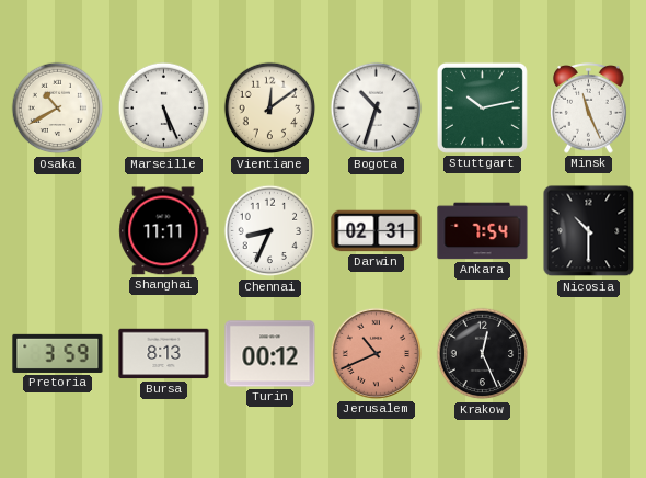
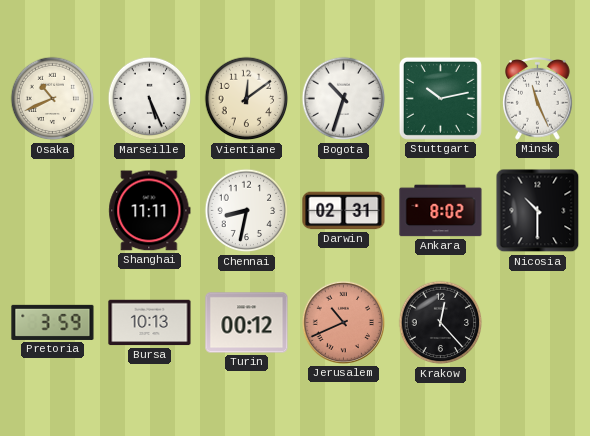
Osaka: 10:40 -> 10:41
Chennai: 8:34 -> 8:32
Ankara: 7:54 -> 8:02
Bursa: 8:13 -> 10:13
Krakow: 12:26 -> 12:23
